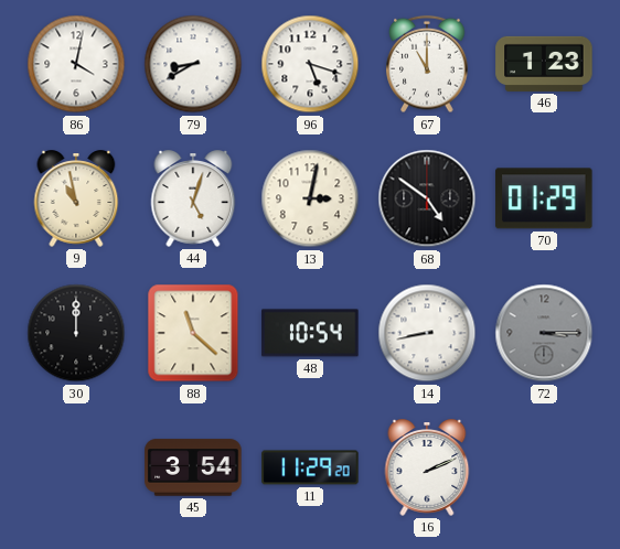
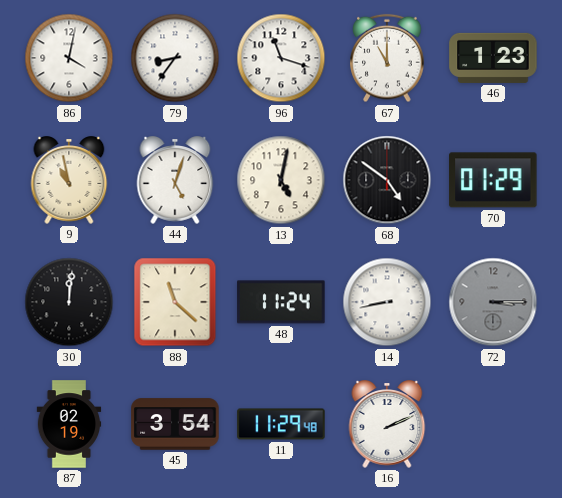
79: 8:40 -> 8:36
96: 5:18 -> 11:18
13: 3:02 -> 5:02
30: 12:00 -> 12:01
48: 10:54 -> 11:24
87: none -> 02:19
11: 11:29:20 -> 11:29:48
